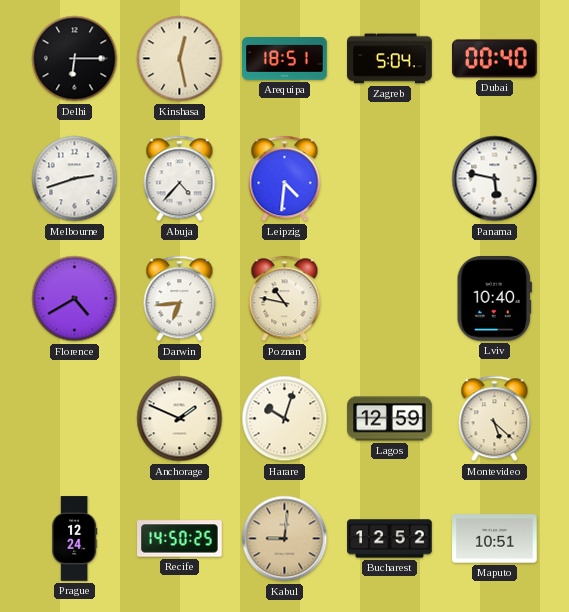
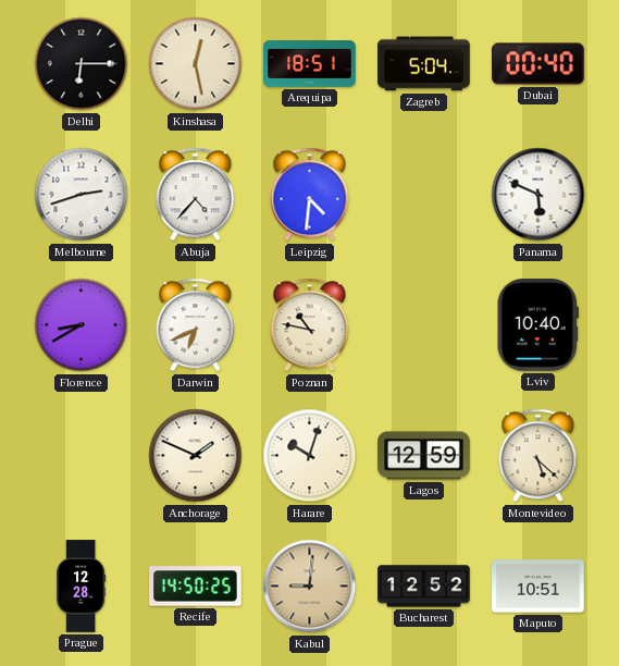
Panama: 5:47 -> 5:49
Florence: 4:40 -> 8:40
Darwin: 6:44 -> 6:41
Prague: 12:24 -> 12:28
